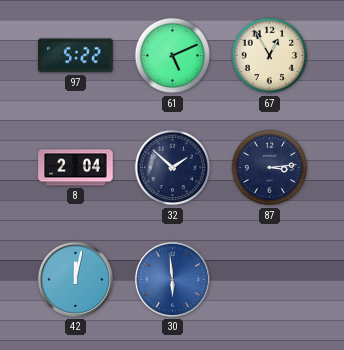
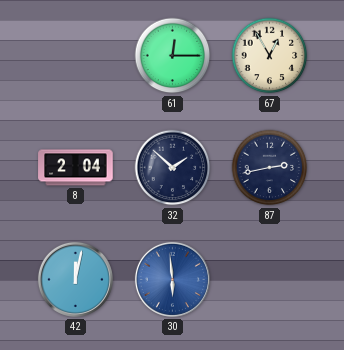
97: 5:22 -> none
61: 5:11 -> 12:15
87: 3:14 -> 2:43
